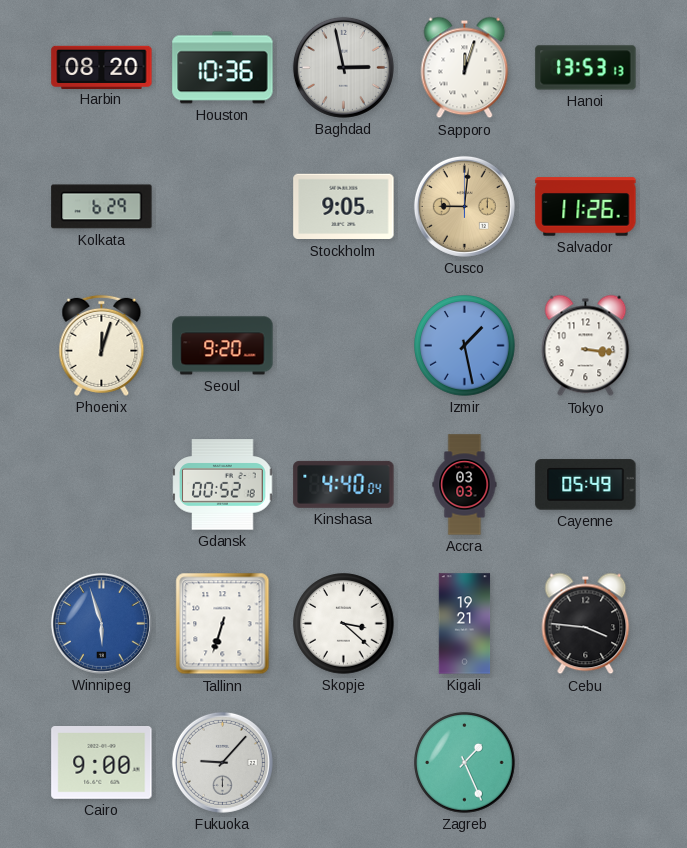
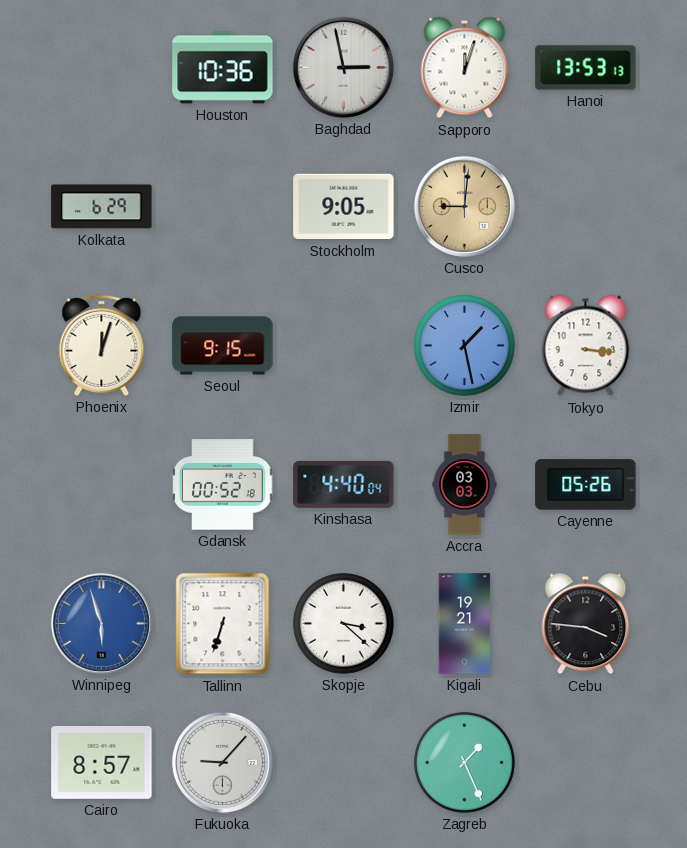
Harbin: 08:20 -> none
Salvador: 11:26 -> none
Seoul: 9:20 -> 9:15
Cayenne: 05:49 -> 05:26
Cairo: 9:00 -> 8:57
